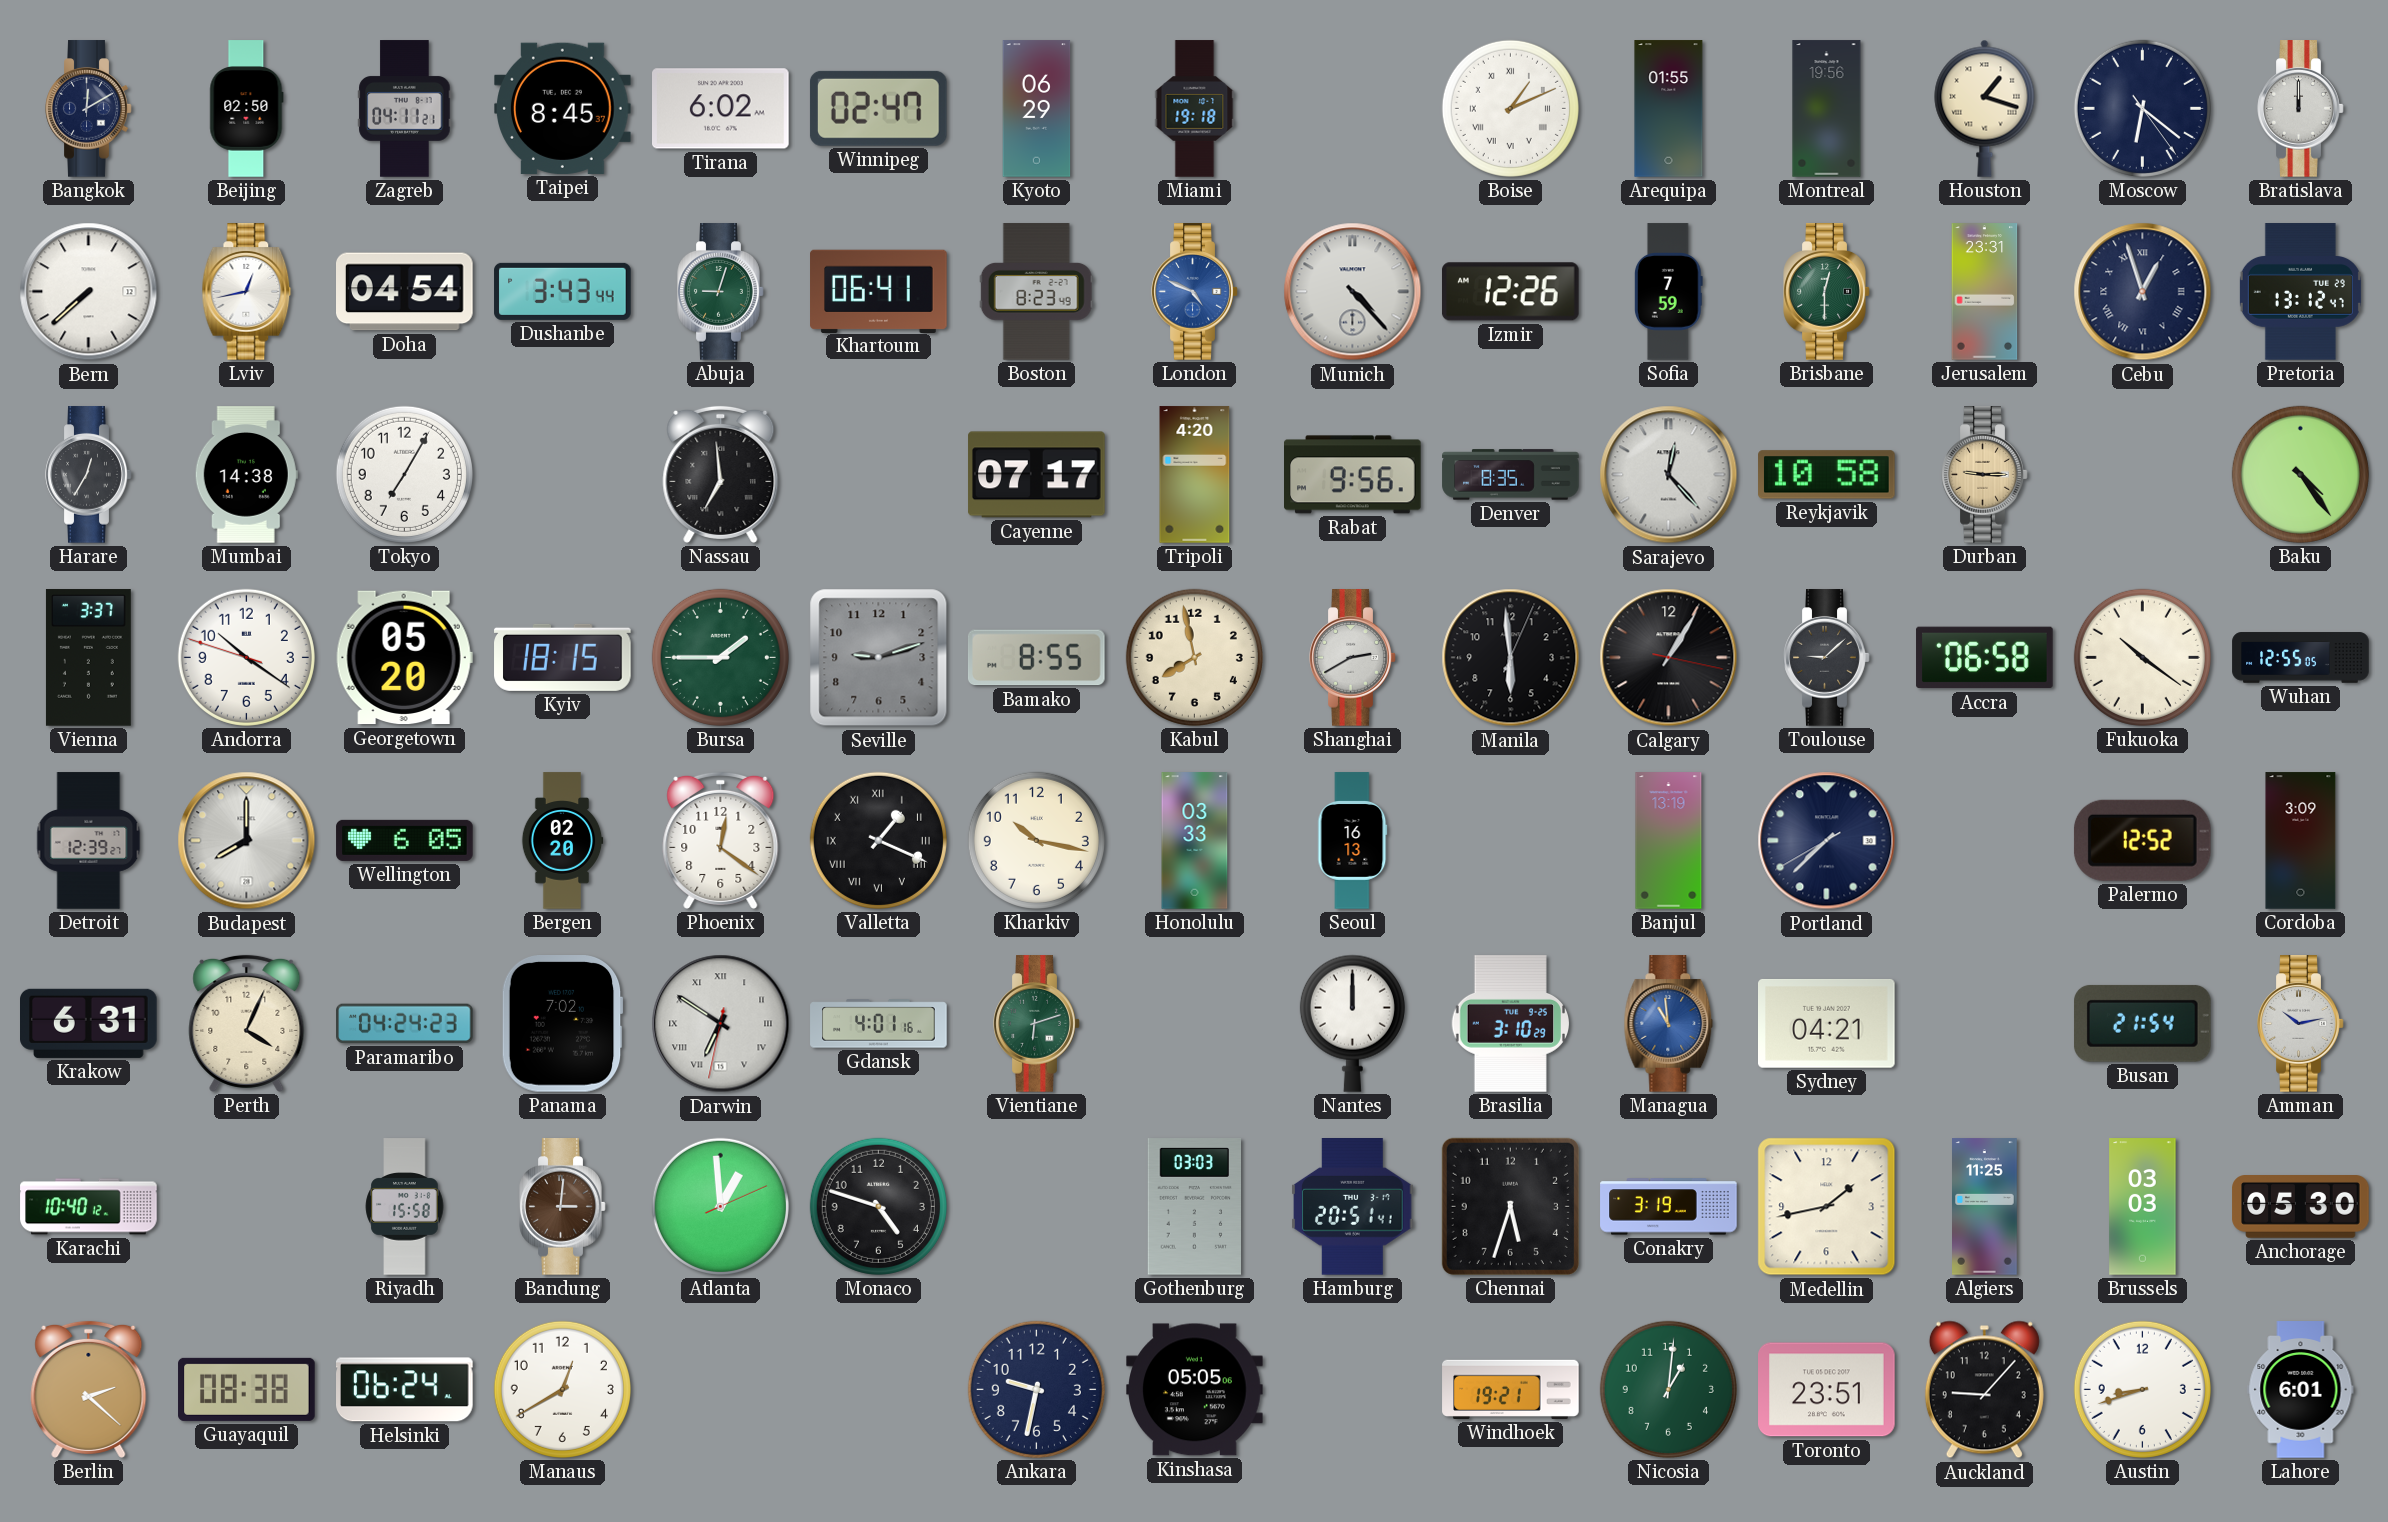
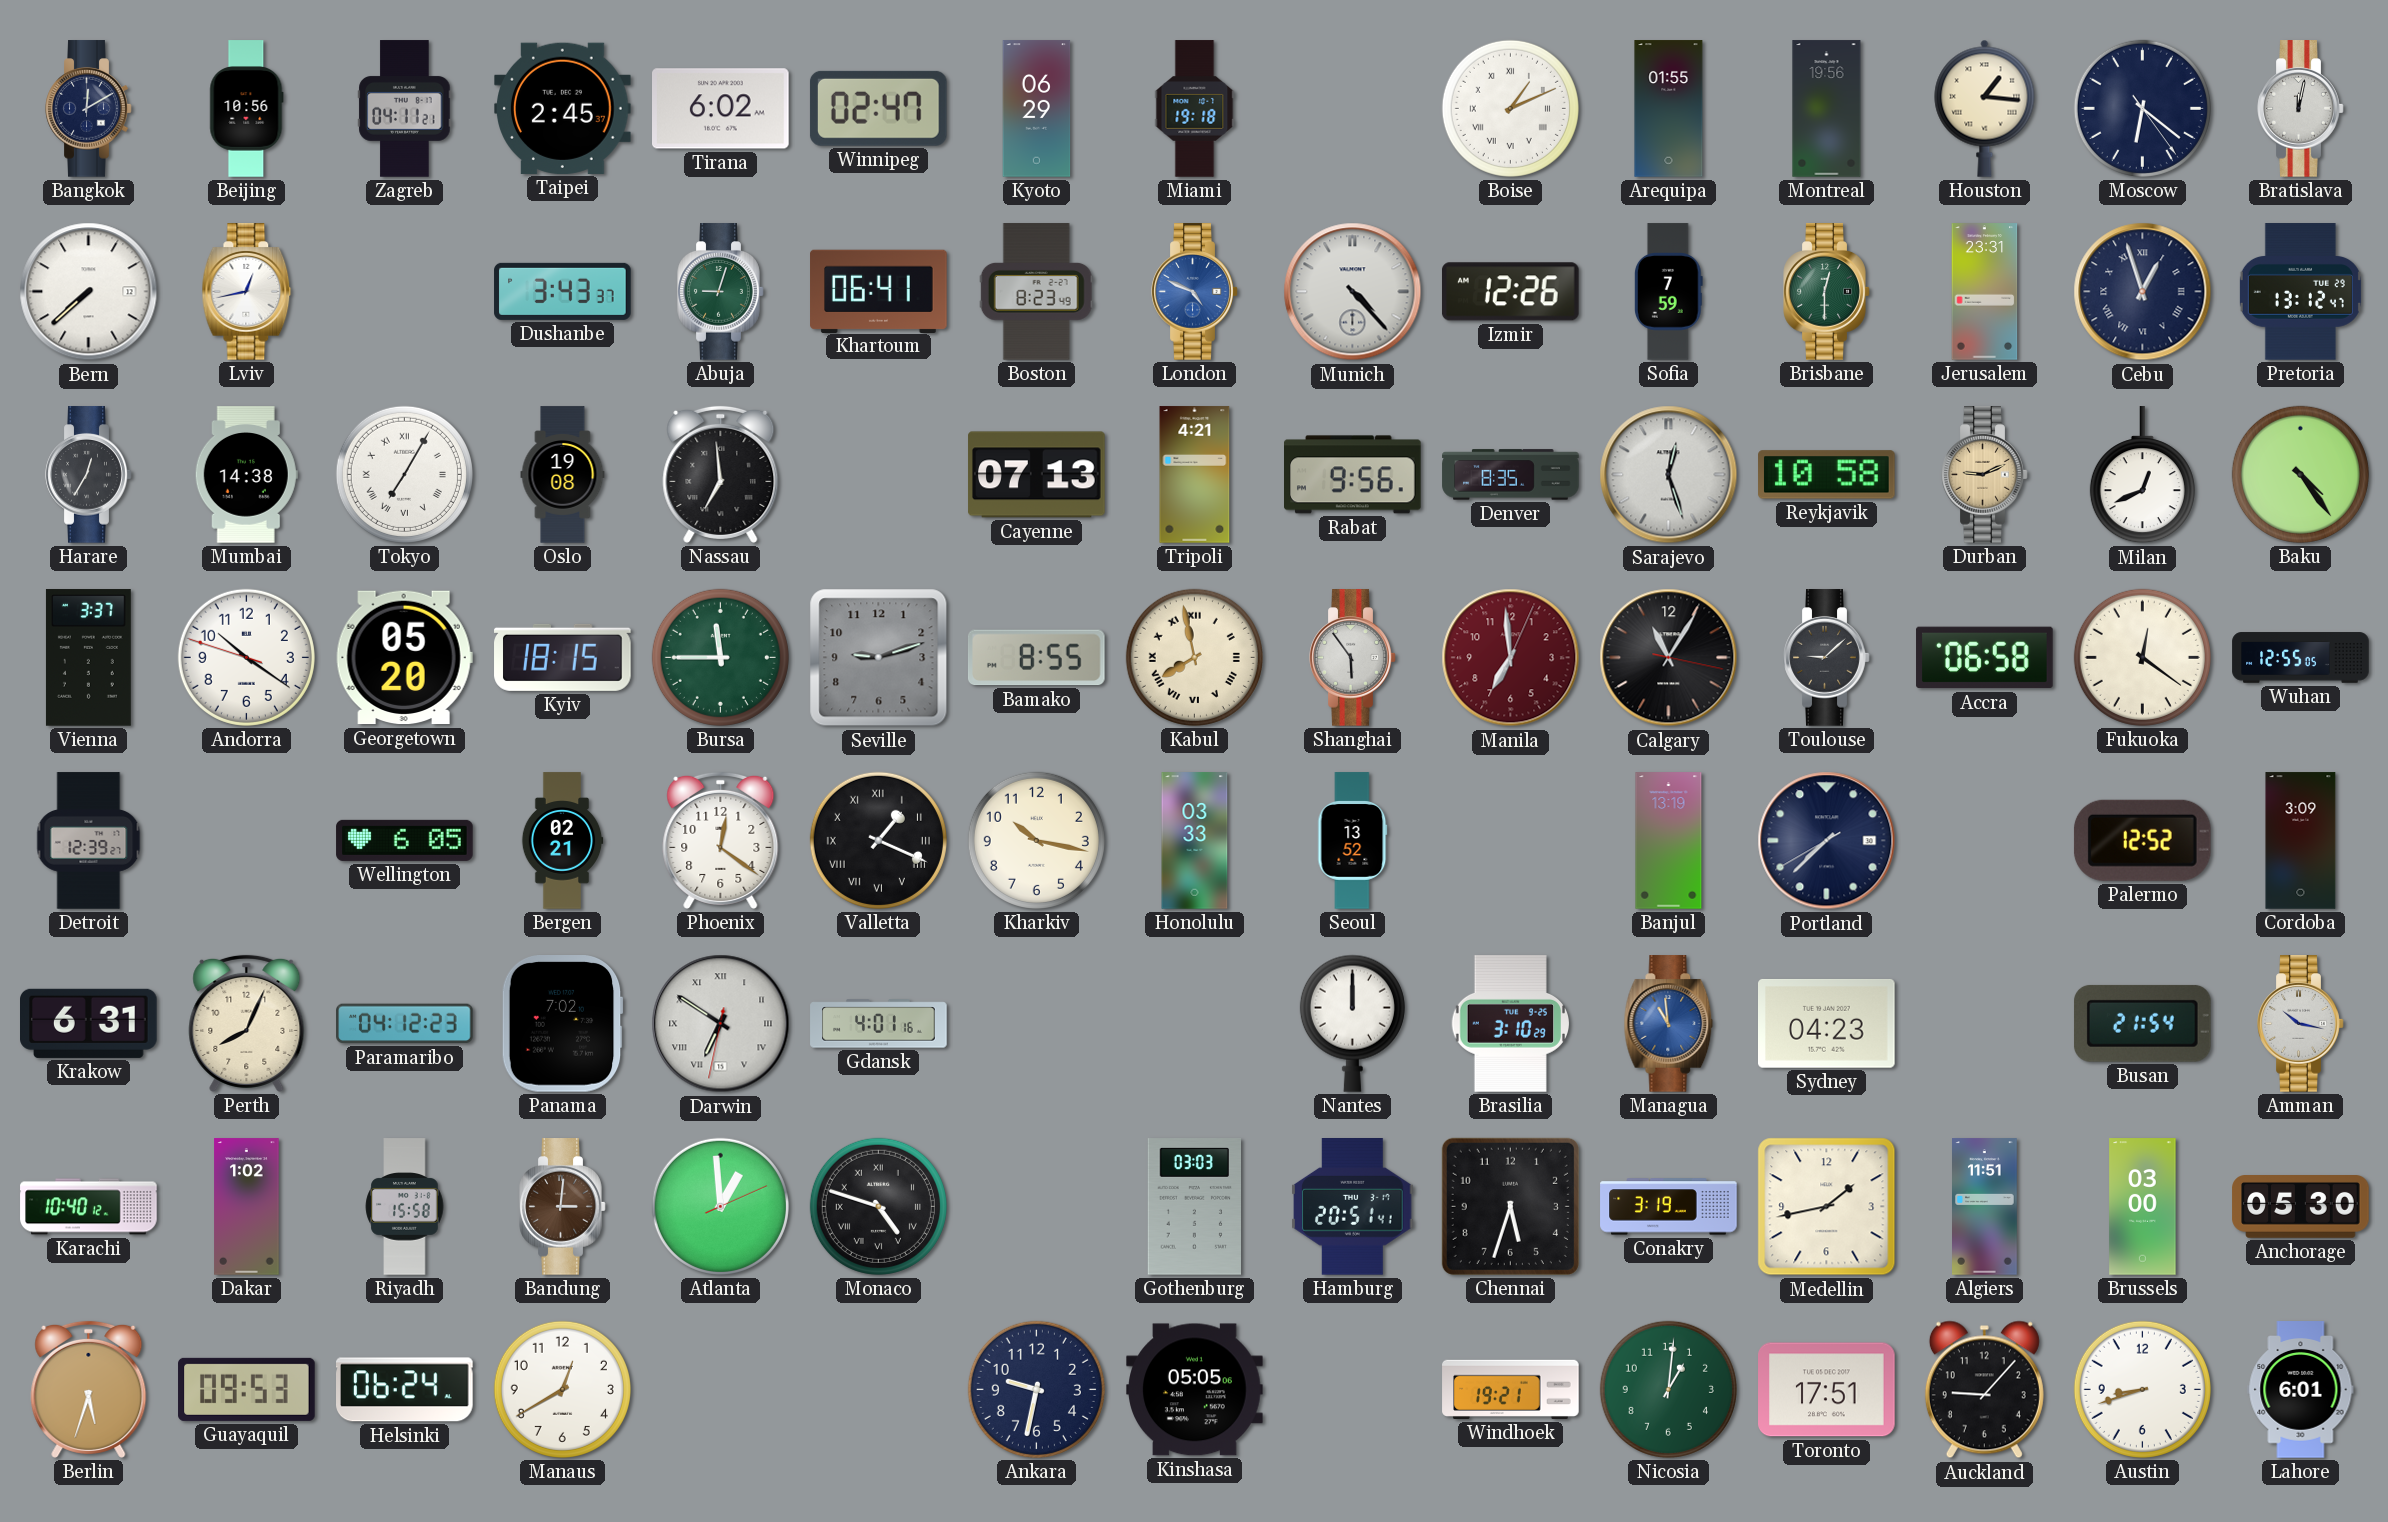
Beijing: 02:50 -> 10:56
Taipei: 8:45 -> 2:45
Houston: 1:18 -> 1:16
Bratislava: 12:00 -> 12:02
Doha: 04:54 -> none
Dushanbe: 3:43:44 -> 3:43:37
Tokyo numerals: Arabic -> Roman
Oslo: none -> 19:08
Cayenne: 07:17 -> 07:13
Tripoli: 4:20 -> 4:21
Sarajevo: 12:23 -> 12:27
Durban: 9:15 -> 9:11
Milan: none -> 12:41
Bursa: 1:45 -> 11:45
Kabul numerals: Arabic -> Roman
Shanghai: 2:40 -> 5:54
Manila: 5:59 -> 6:59
Manila dial: black -> burgundy
Calgary: 1:05 -> 11:05
Fukuoka: 10:21 -> 12:21
Budapest: 8:00 -> none
Bergen: 02:20 -> 02:21
Seoul: 16:13 -> 13:52
Perth: 4:04 -> 8:04
Paramaribo: 04:24 -> 04:12
Vientiane: 6:12 -> none
Sydney: 04:21 -> 04:23
Amman: 10:13 -> 10:17
Dakar: none -> 1:02
Monaco numerals: Arabic -> Roman
Algiers: 11:25 -> 11:51
Brussels: 03:03 -> 03:00
Berlin: 2:22 -> 5:33
Guayaquil: 08:38 -> 09:53
Toronto: 23:51 -> 17:51
